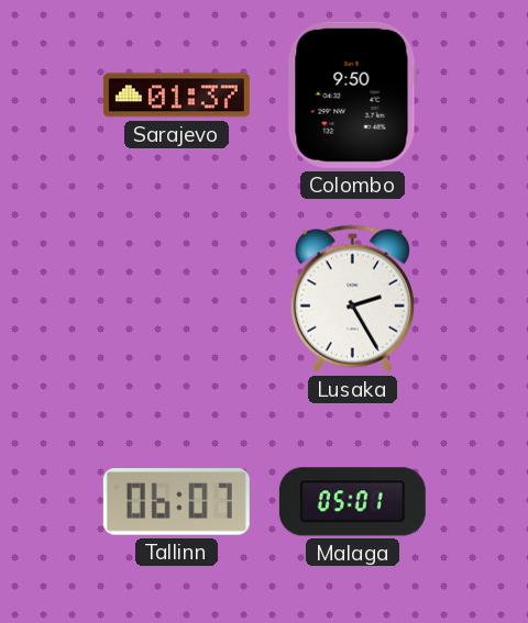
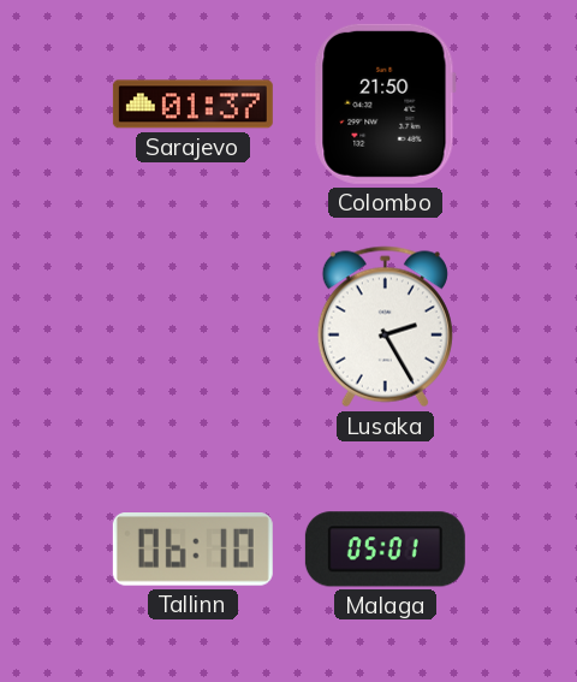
Colombo: 9:50 -> 21:50
Tallinn: 06:07 -> 06:10
